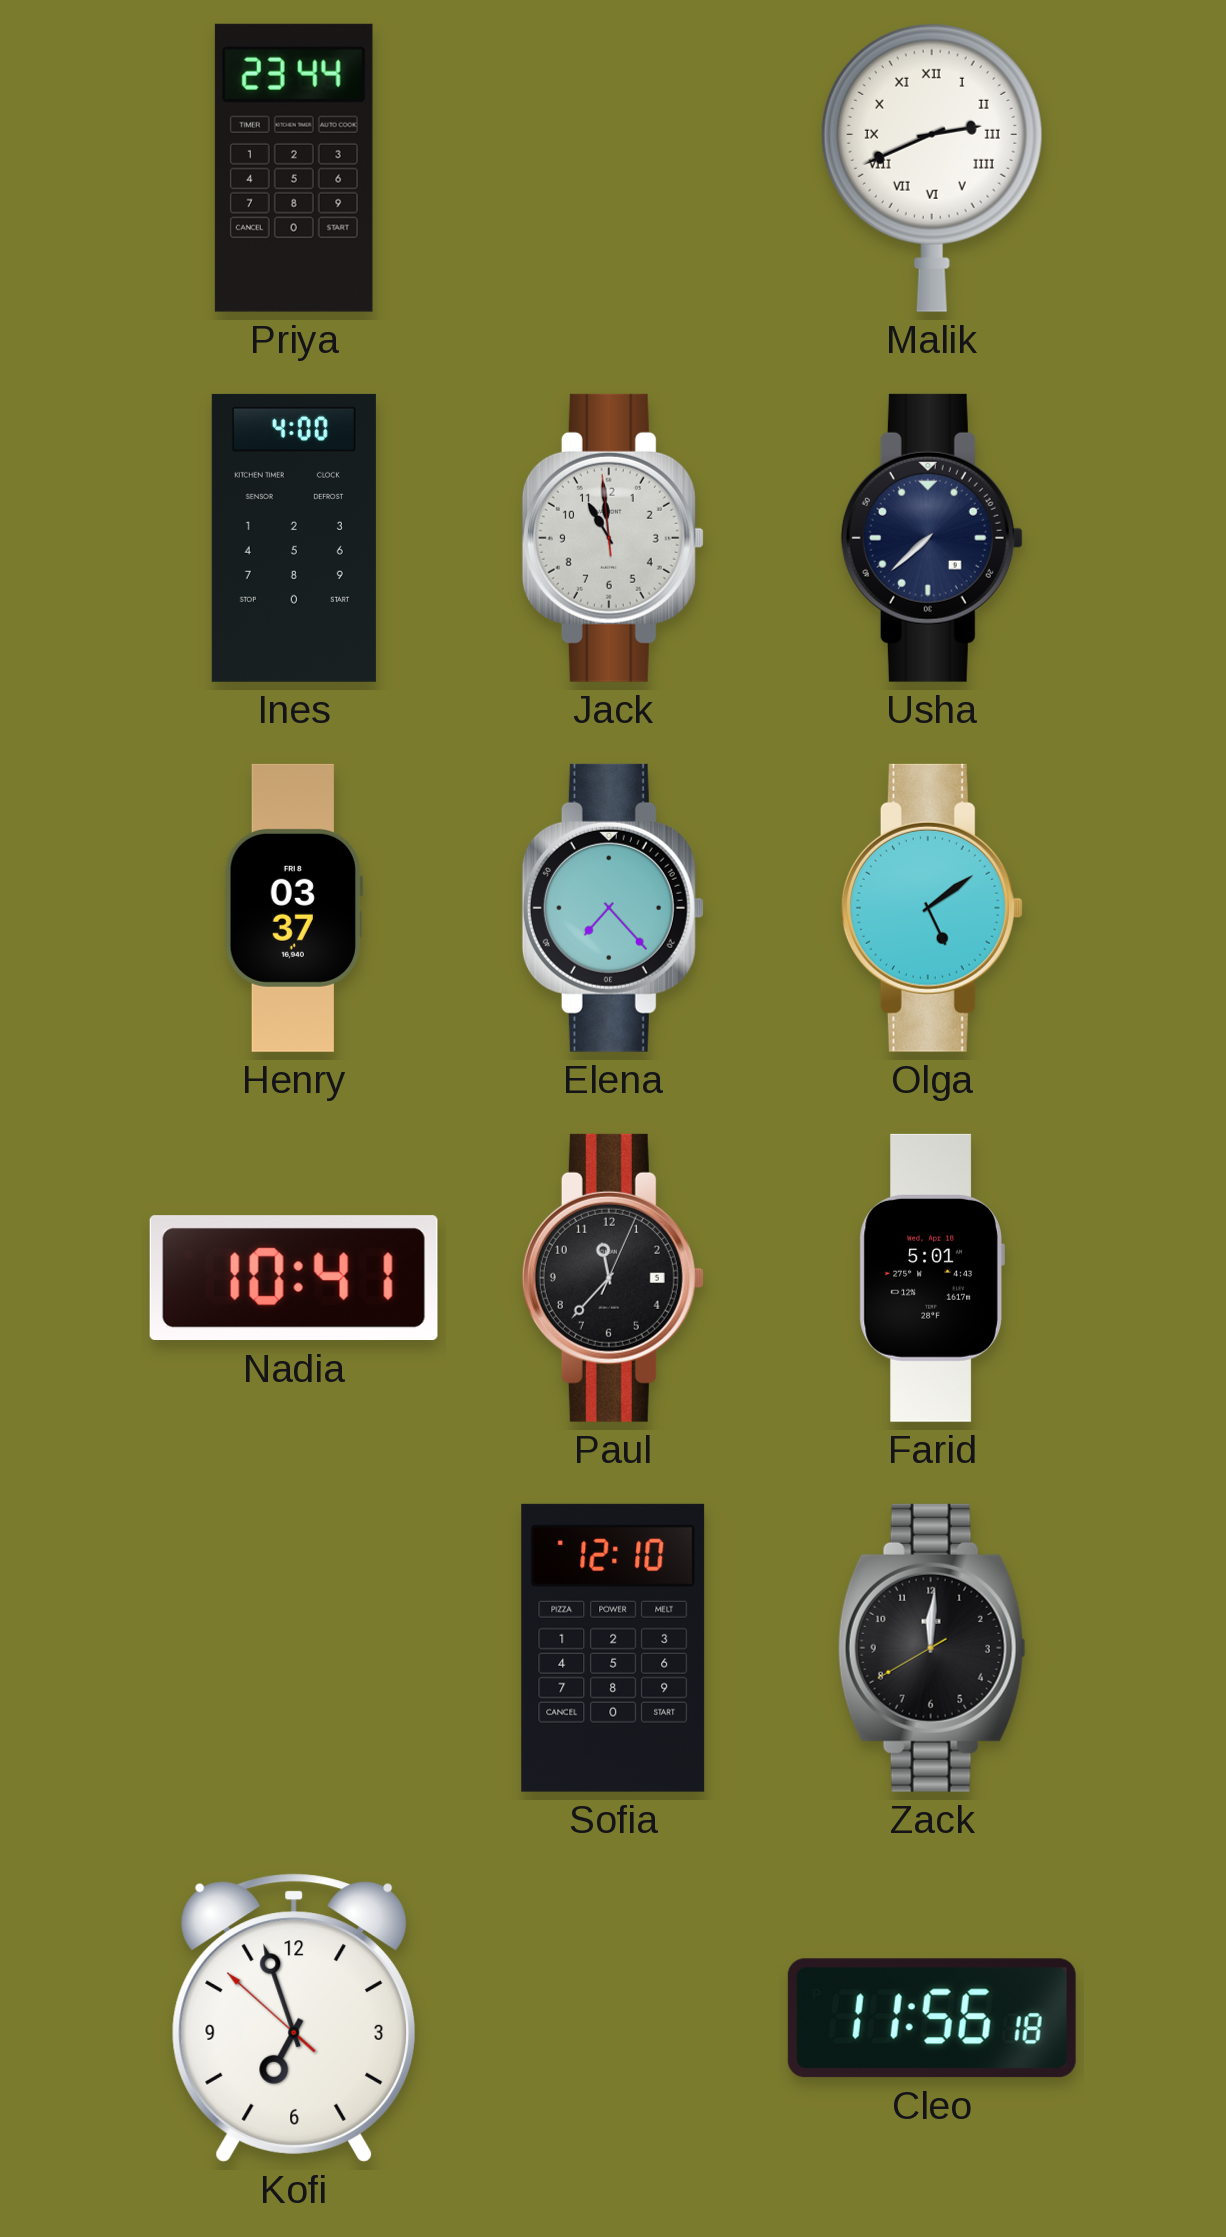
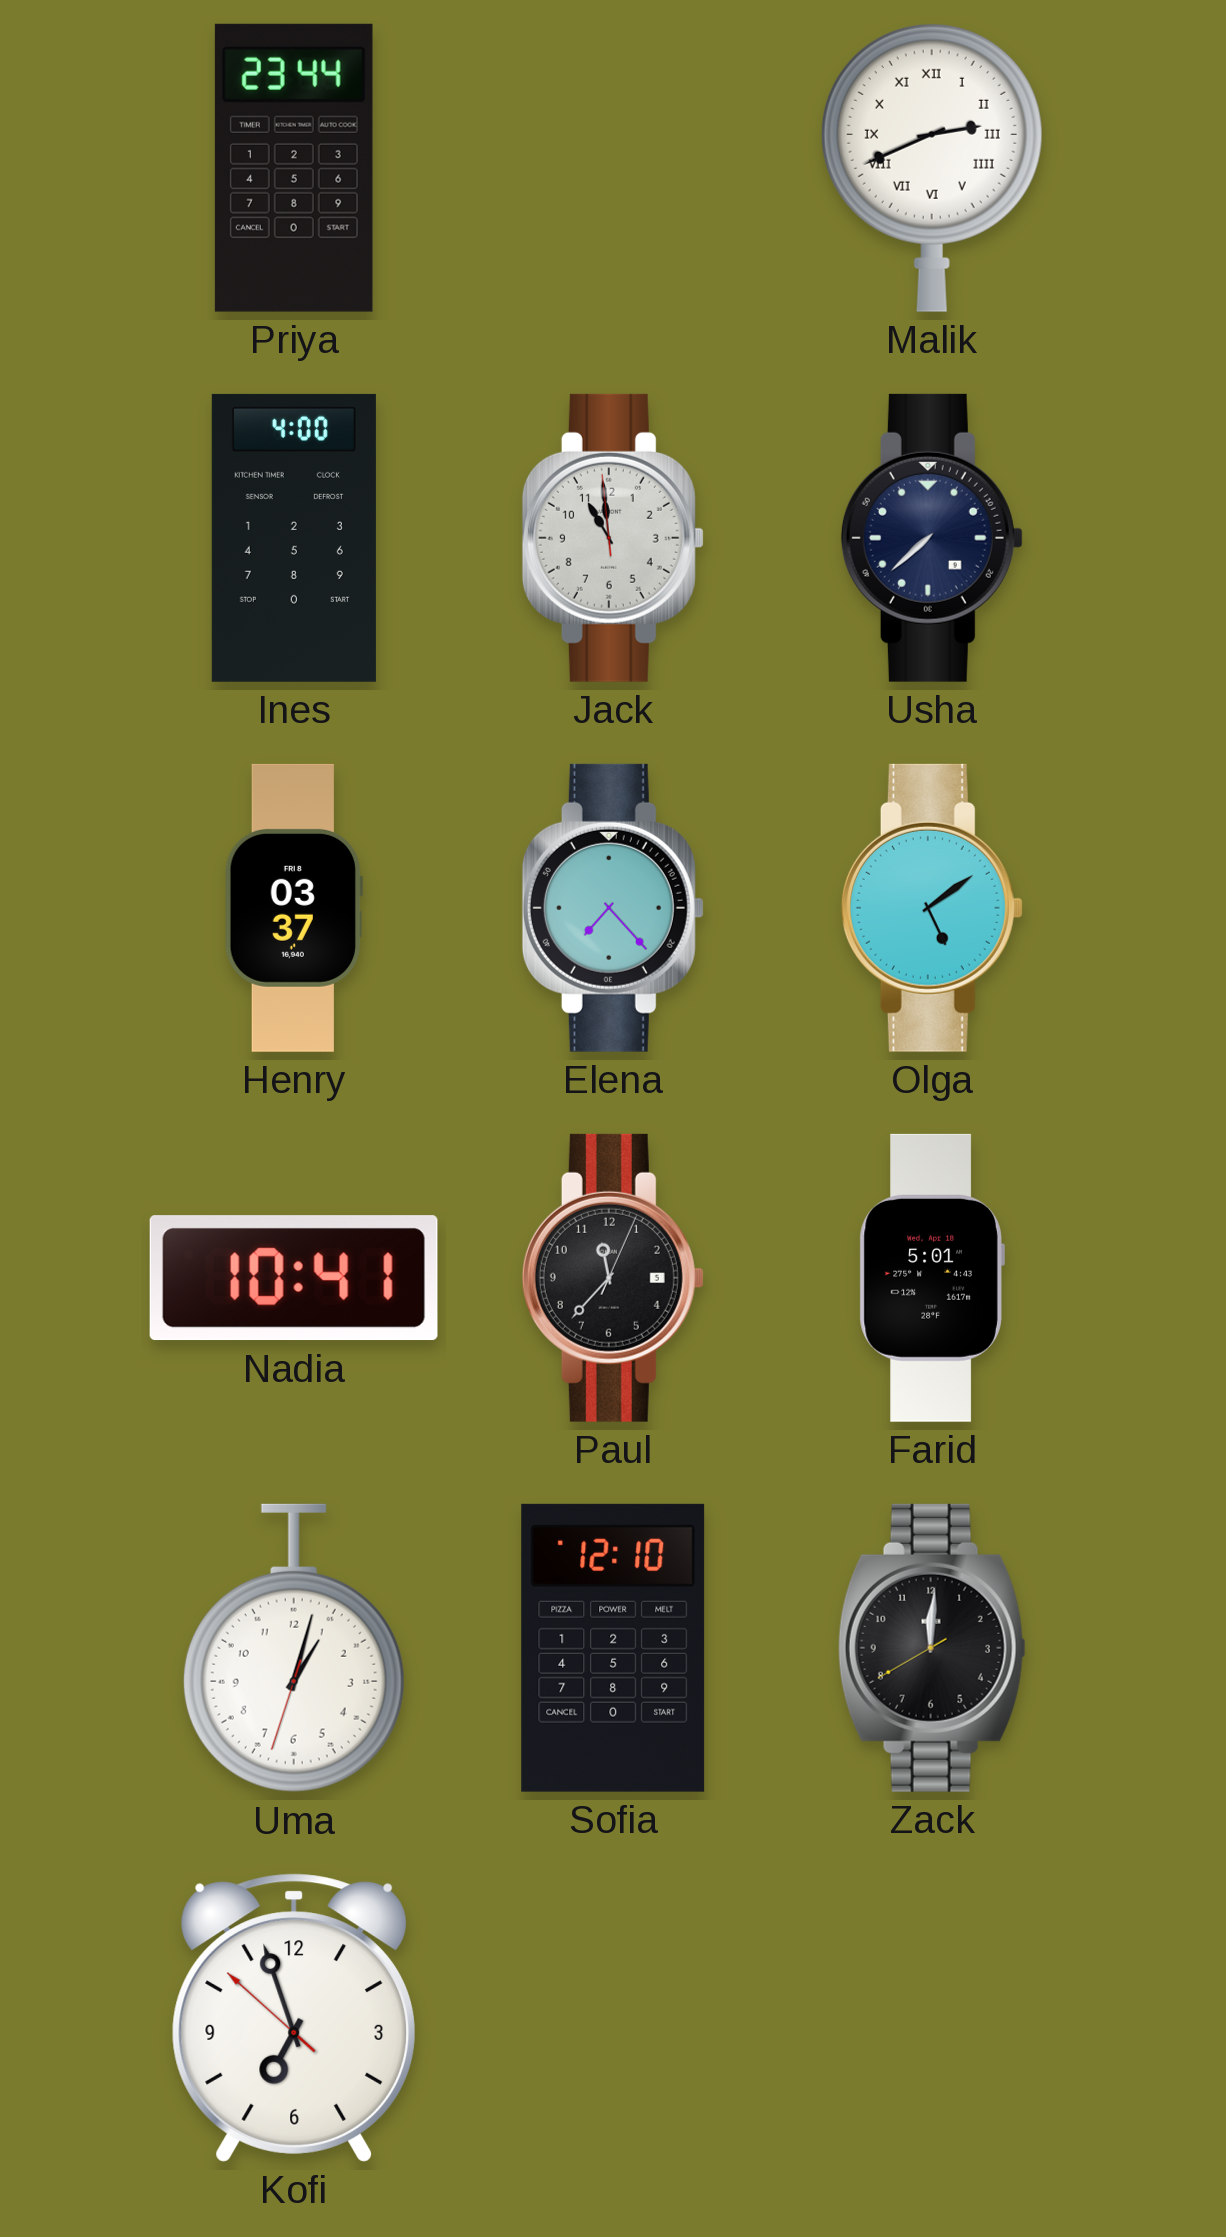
Uma: none -> 1:02
Cleo: 11:56 -> none
